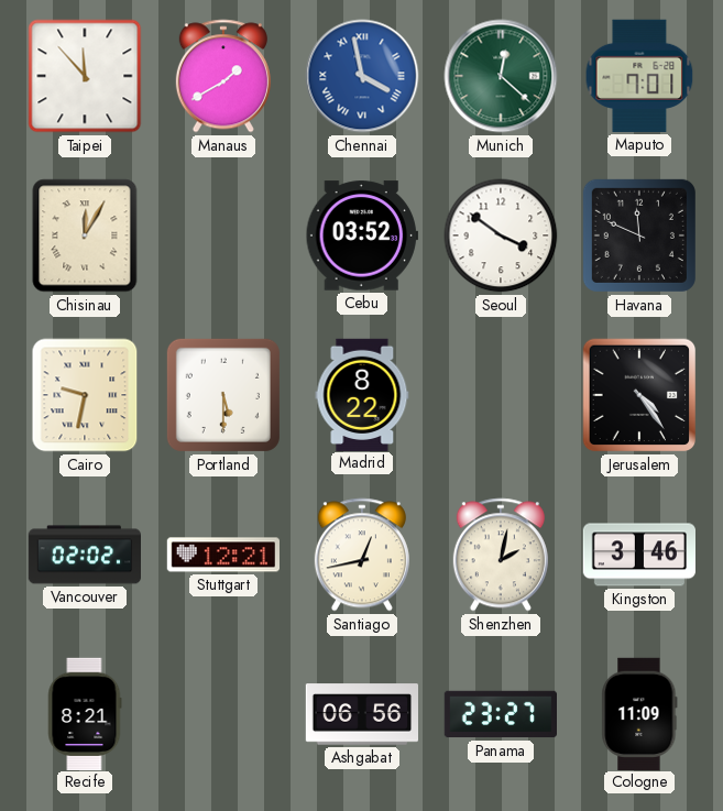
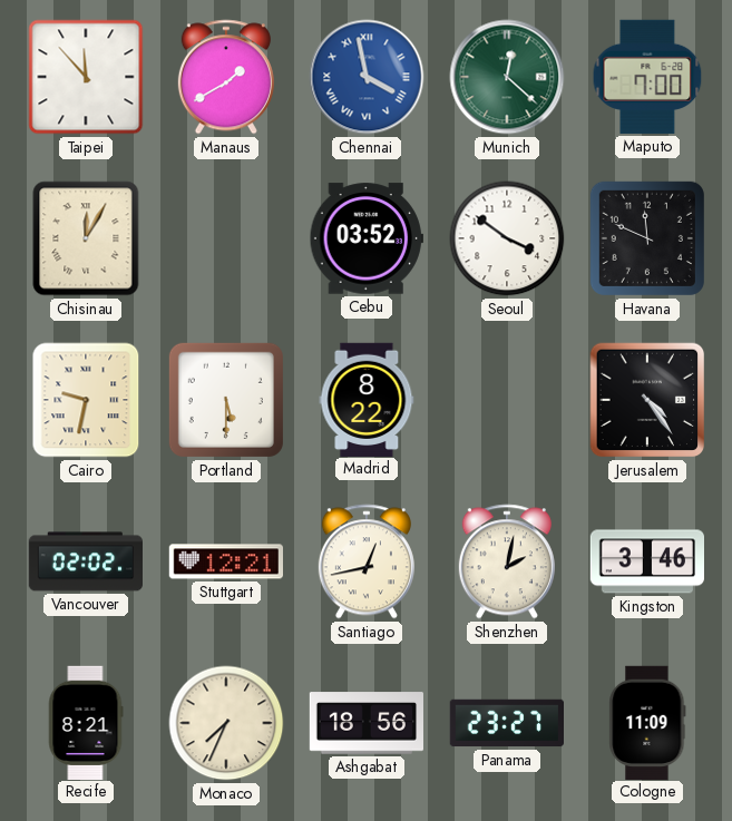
Maputo: 7:01 -> 7:00
Monaco: none -> 7:34
Ashgabat: 06:56 -> 18:56
